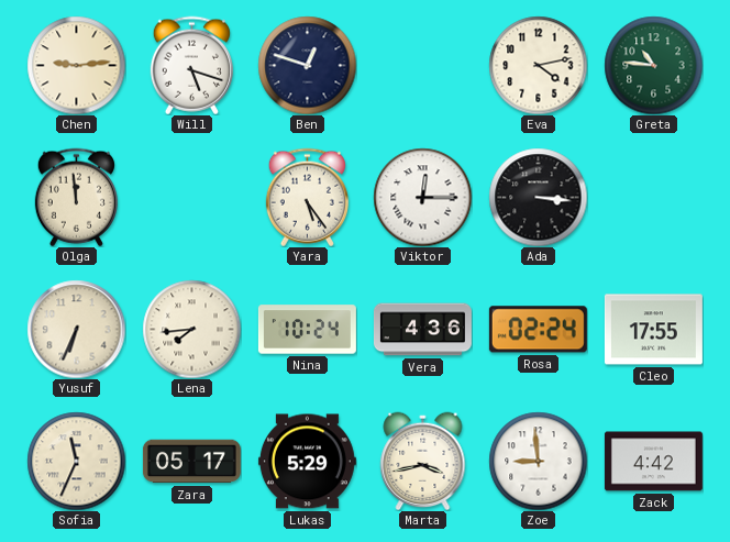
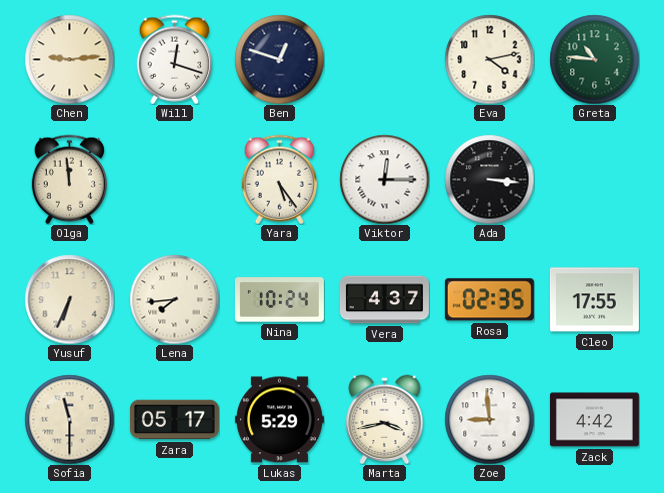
Will: 5:18 -> 12:18
Vera: 4:36 -> 4:37
Rosa: 02:24 -> 02:35
Sofia: 11:34 -> 11:30
